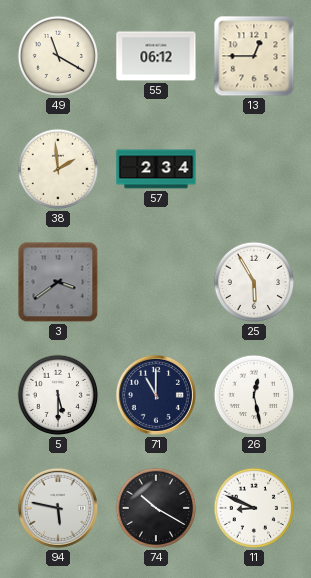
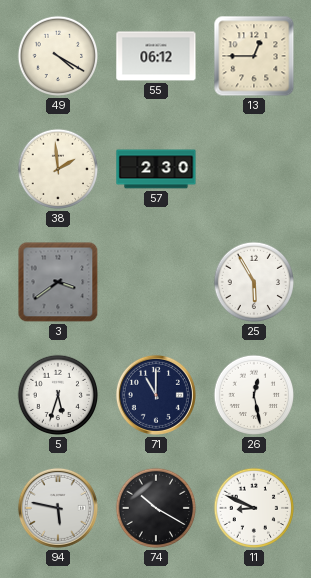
49: 11:20 -> 4:20
57: 2:34 -> 2:30
5: 5:30 -> 5:33
